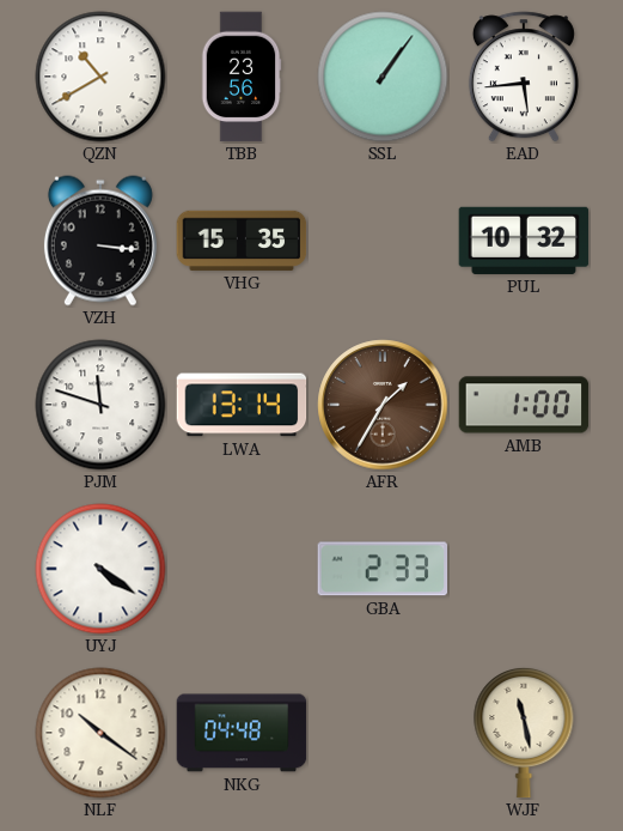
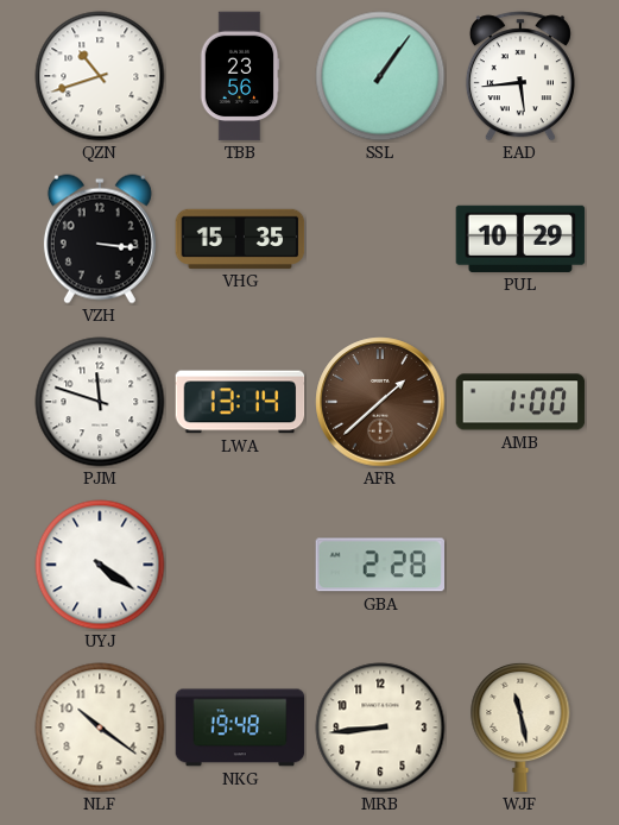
QZN: 10:40 -> 10:42
PUL: 10:32 -> 10:29
AFR: 1:35 -> 1:38
GBA: 2:33 -> 2:28
NKG: 04:48 -> 19:48
MRB: none -> 8:44
